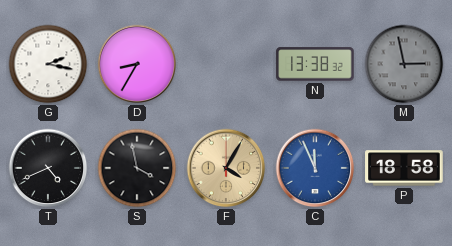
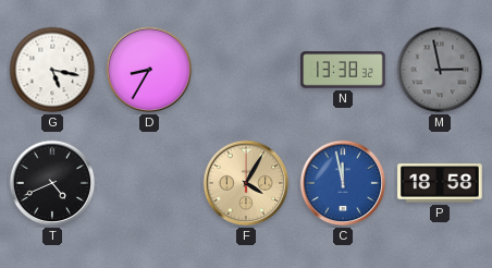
G: 2:17 -> 5:17
S: 3:58 -> none
C: 11:56 -> 11:58
